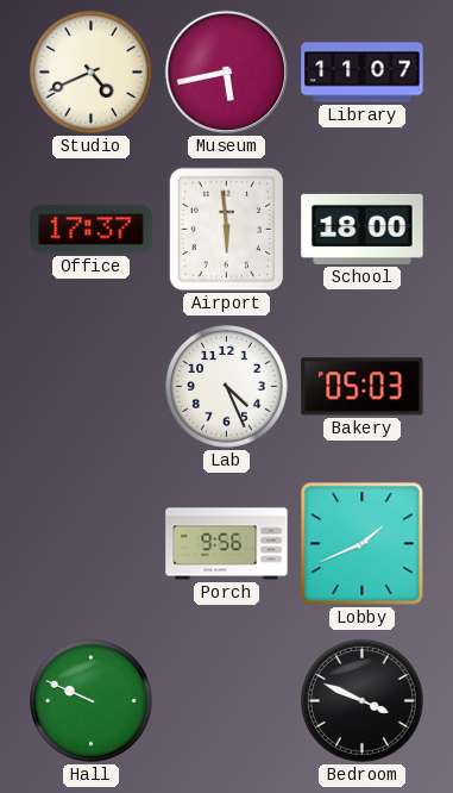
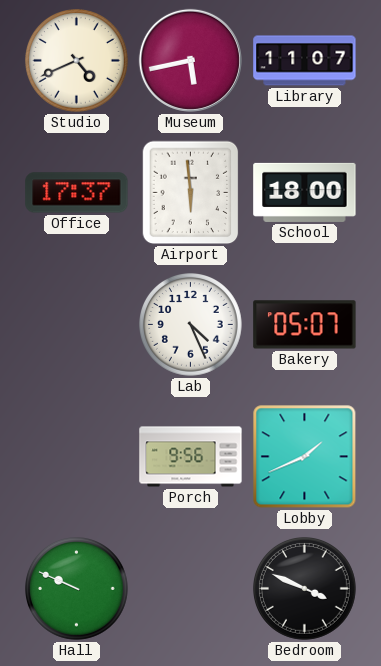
Bakery: 05:03 -> 05:07
